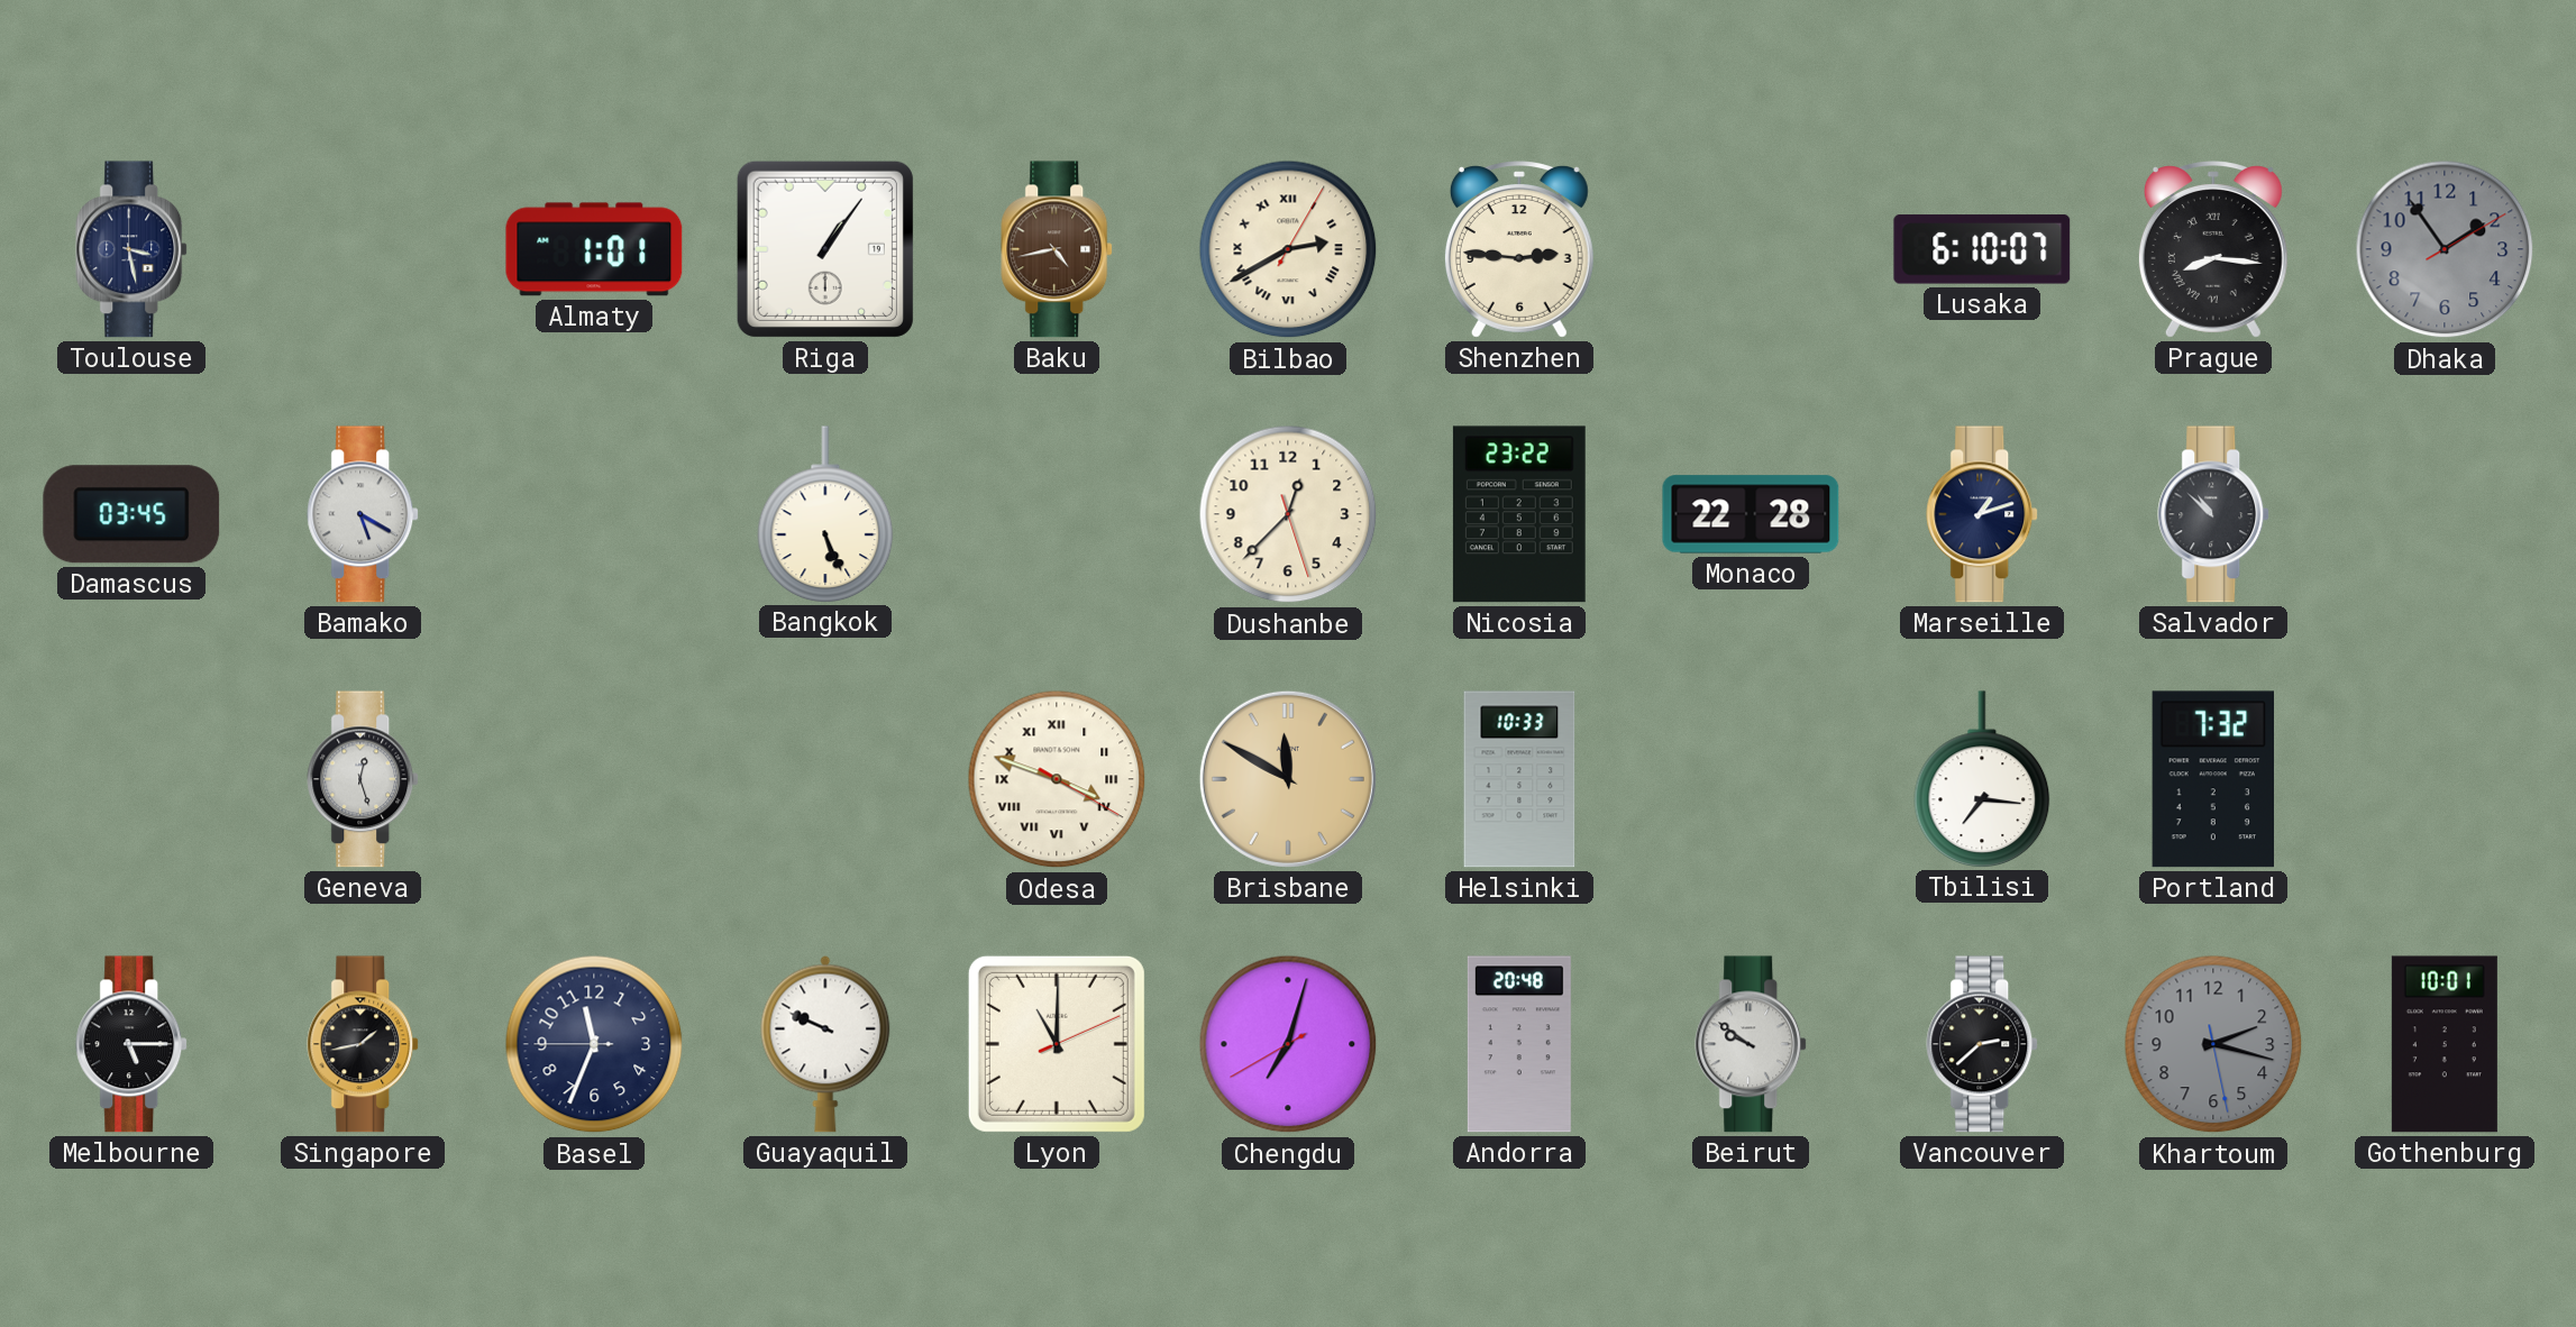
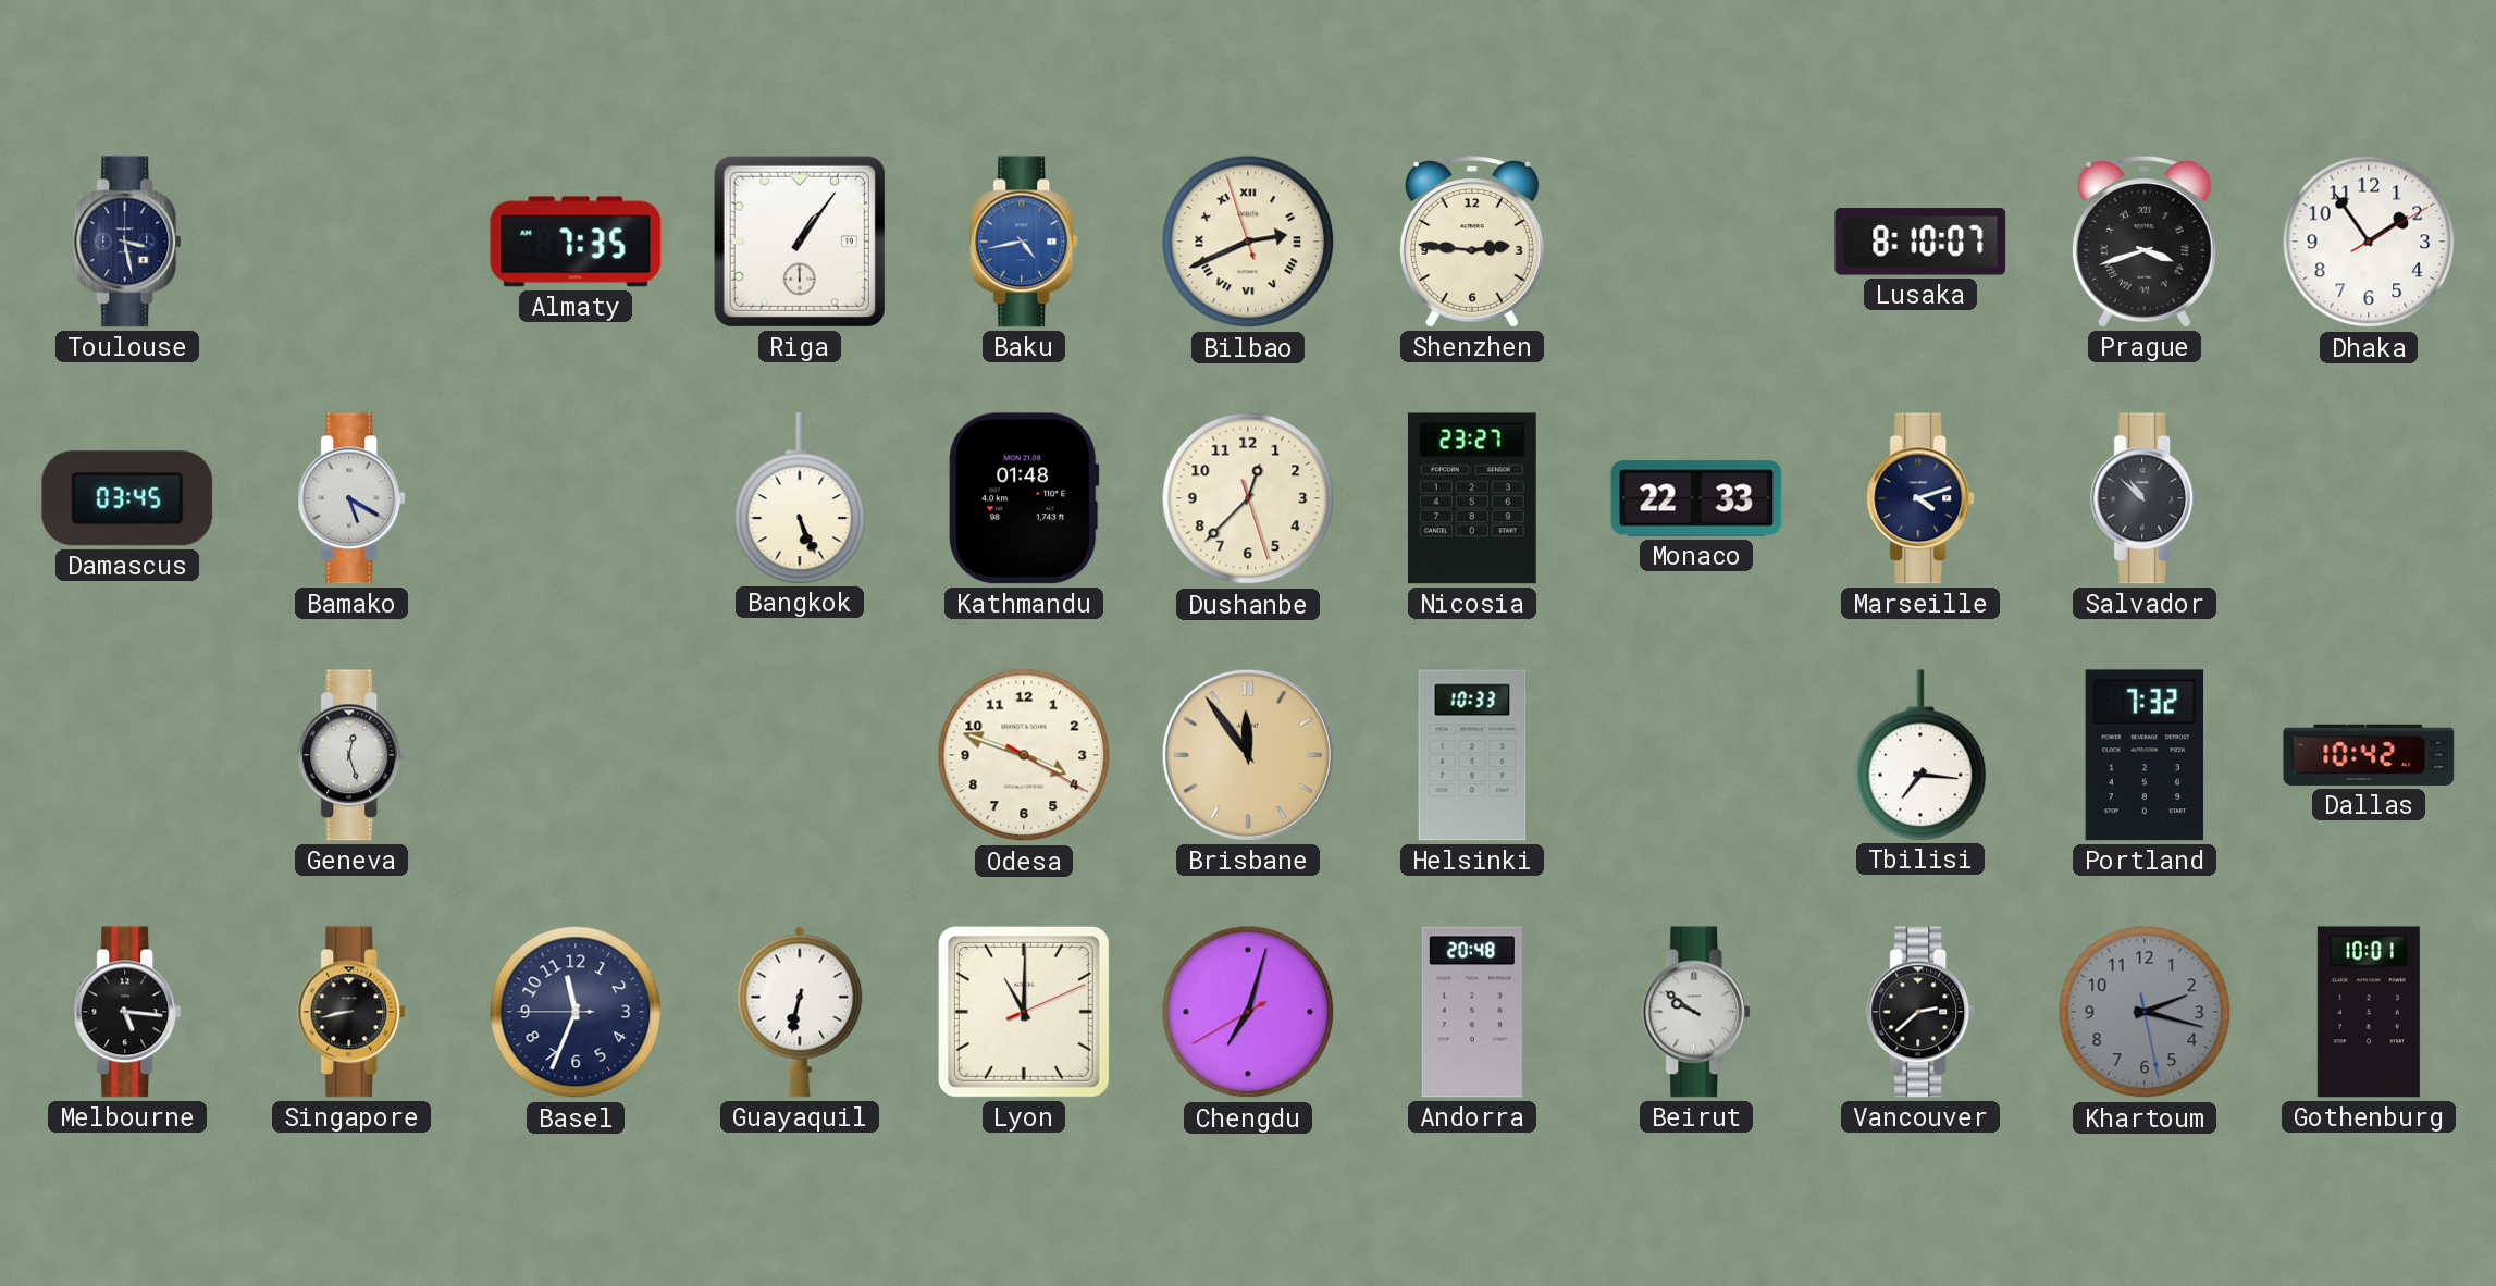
Almaty: 1:01 -> 7:35
Baku dial: brown -> blue
Bilbao: 2:40:05 -> 2:40:57
Lusaka: 6:10 -> 8:10
Prague: 8:16 -> 3:42
Dhaka dial: grey -> white
Kathmandu: none -> 01:48
Nicosia: 23:22 -> 23:27
Monaco: 22:28 -> 22:33
Marseille: 1:12 -> 4:12
Odesa numerals: Roman -> Arabic
Brisbane: 11:50 -> 11:54
Dallas: none -> 10:42
Melbourne: 5:15 -> 5:16
Singapore: 1:43 -> 8:43
Guayaquil: 9:49 -> 6:32
